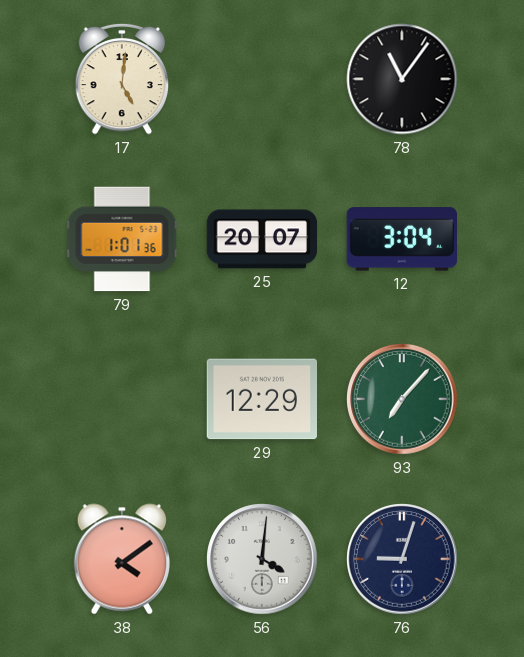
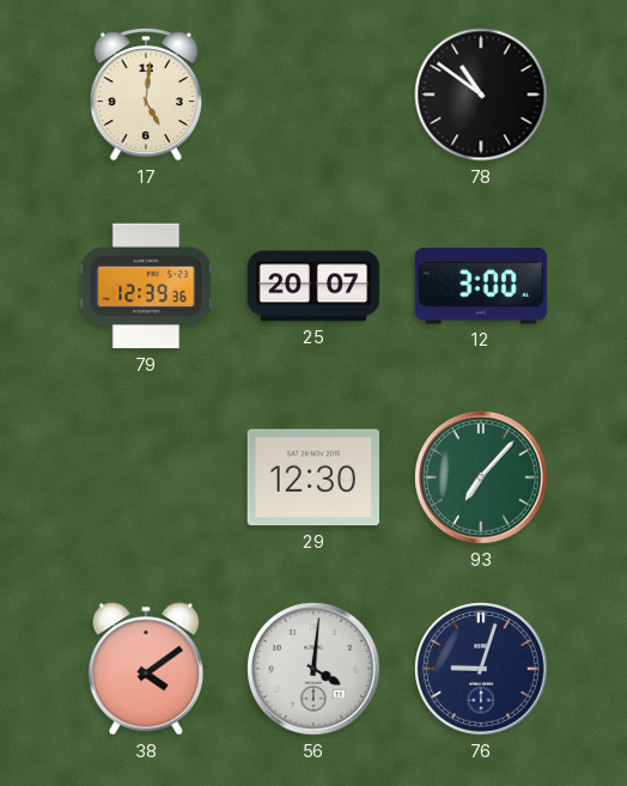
78: 11:06 -> 10:51
79: 1:01 -> 12:39
12: 3:04 -> 3:00
29: 12:29 -> 12:30
